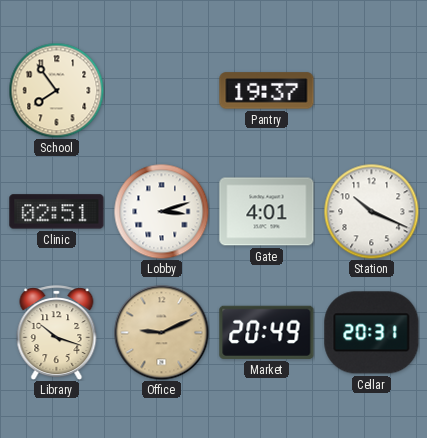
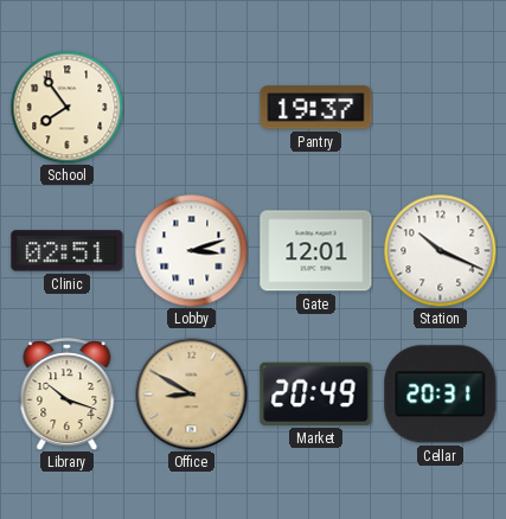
Gate: 4:01 -> 12:01
Office: 9:11 -> 8:50
